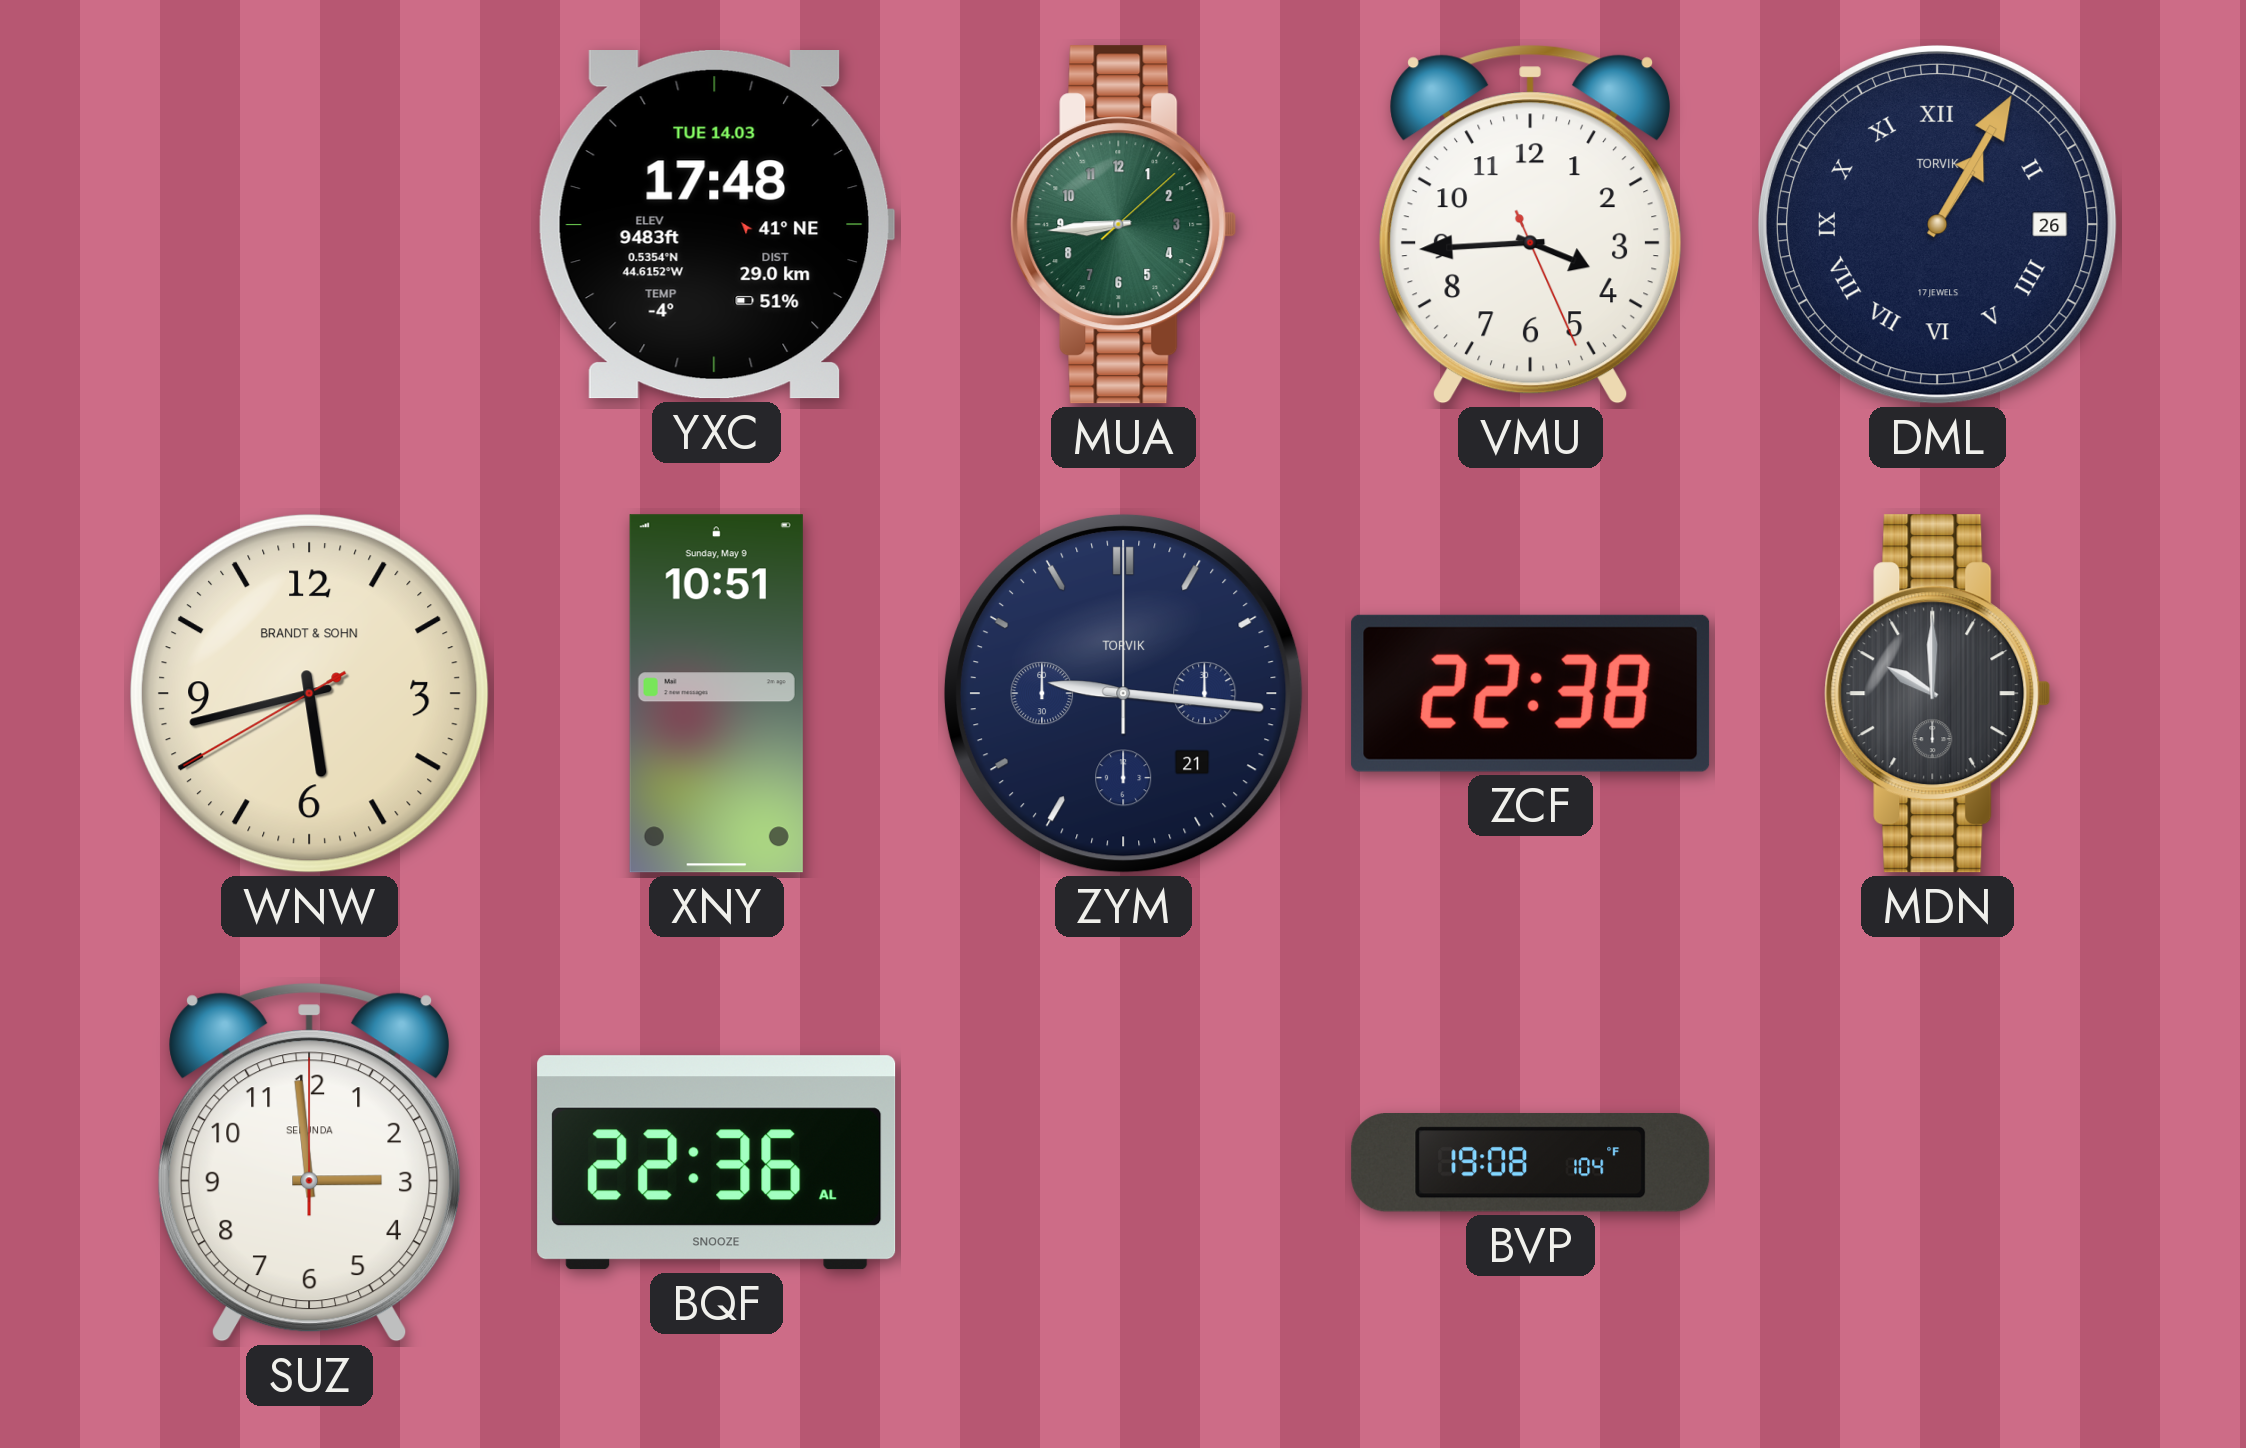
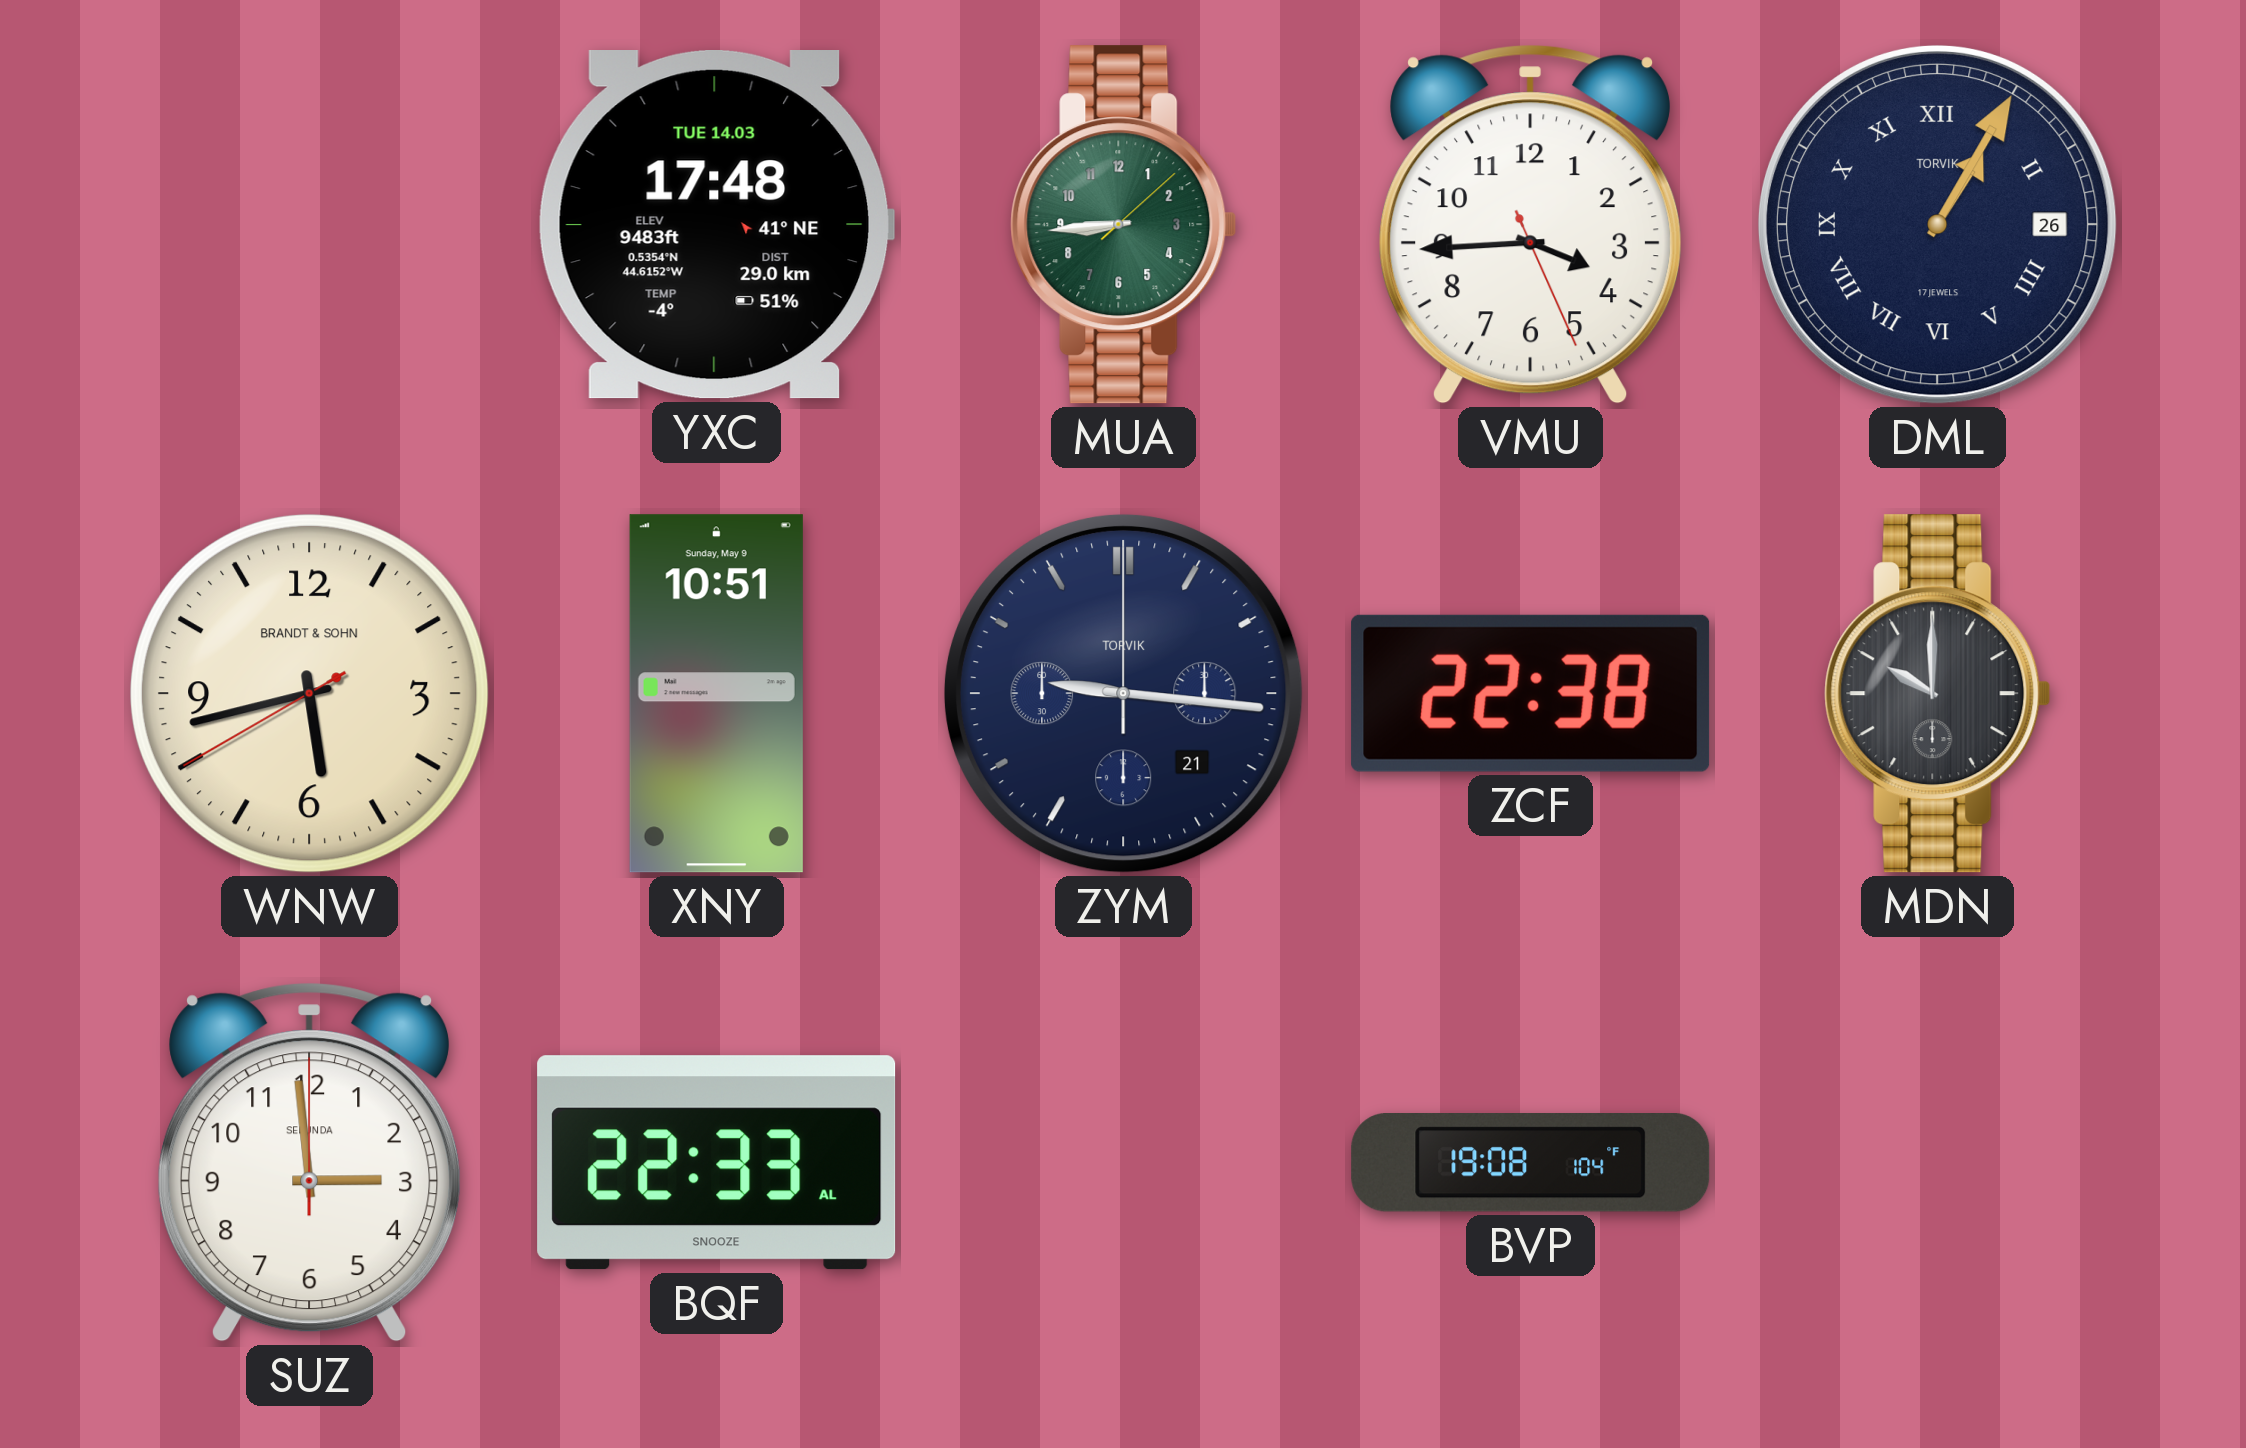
BQF: 22:36 -> 22:33
